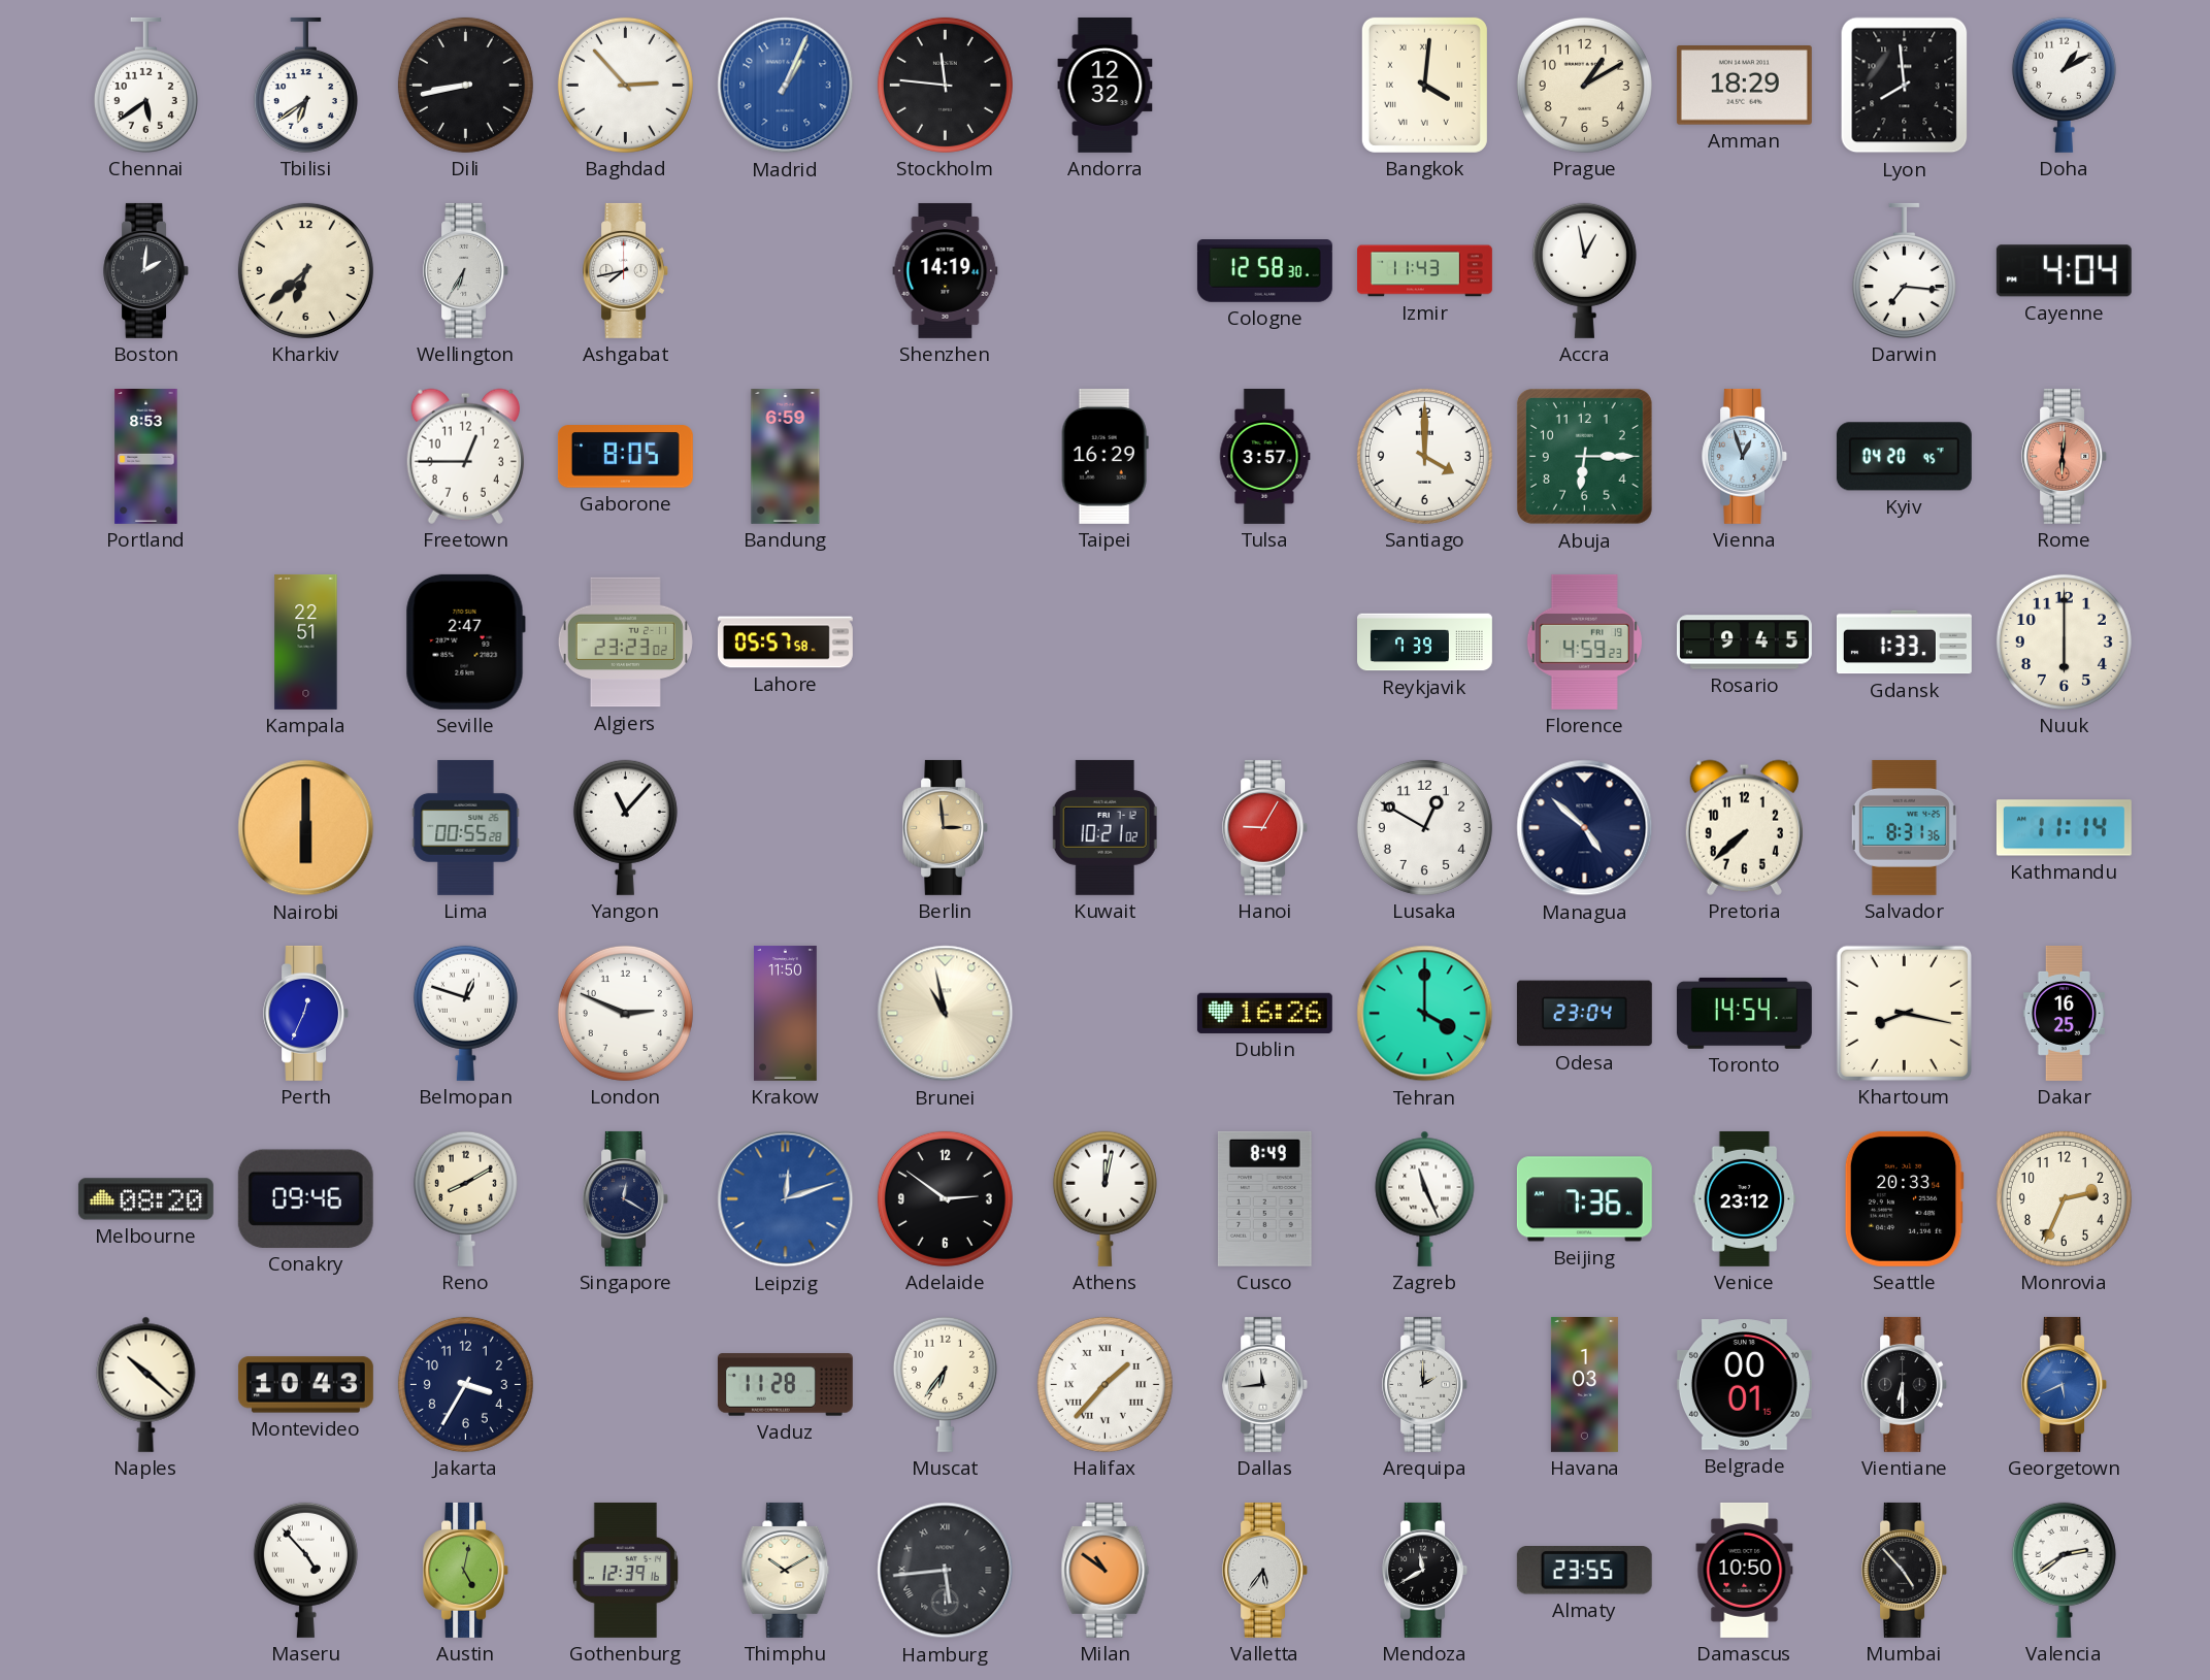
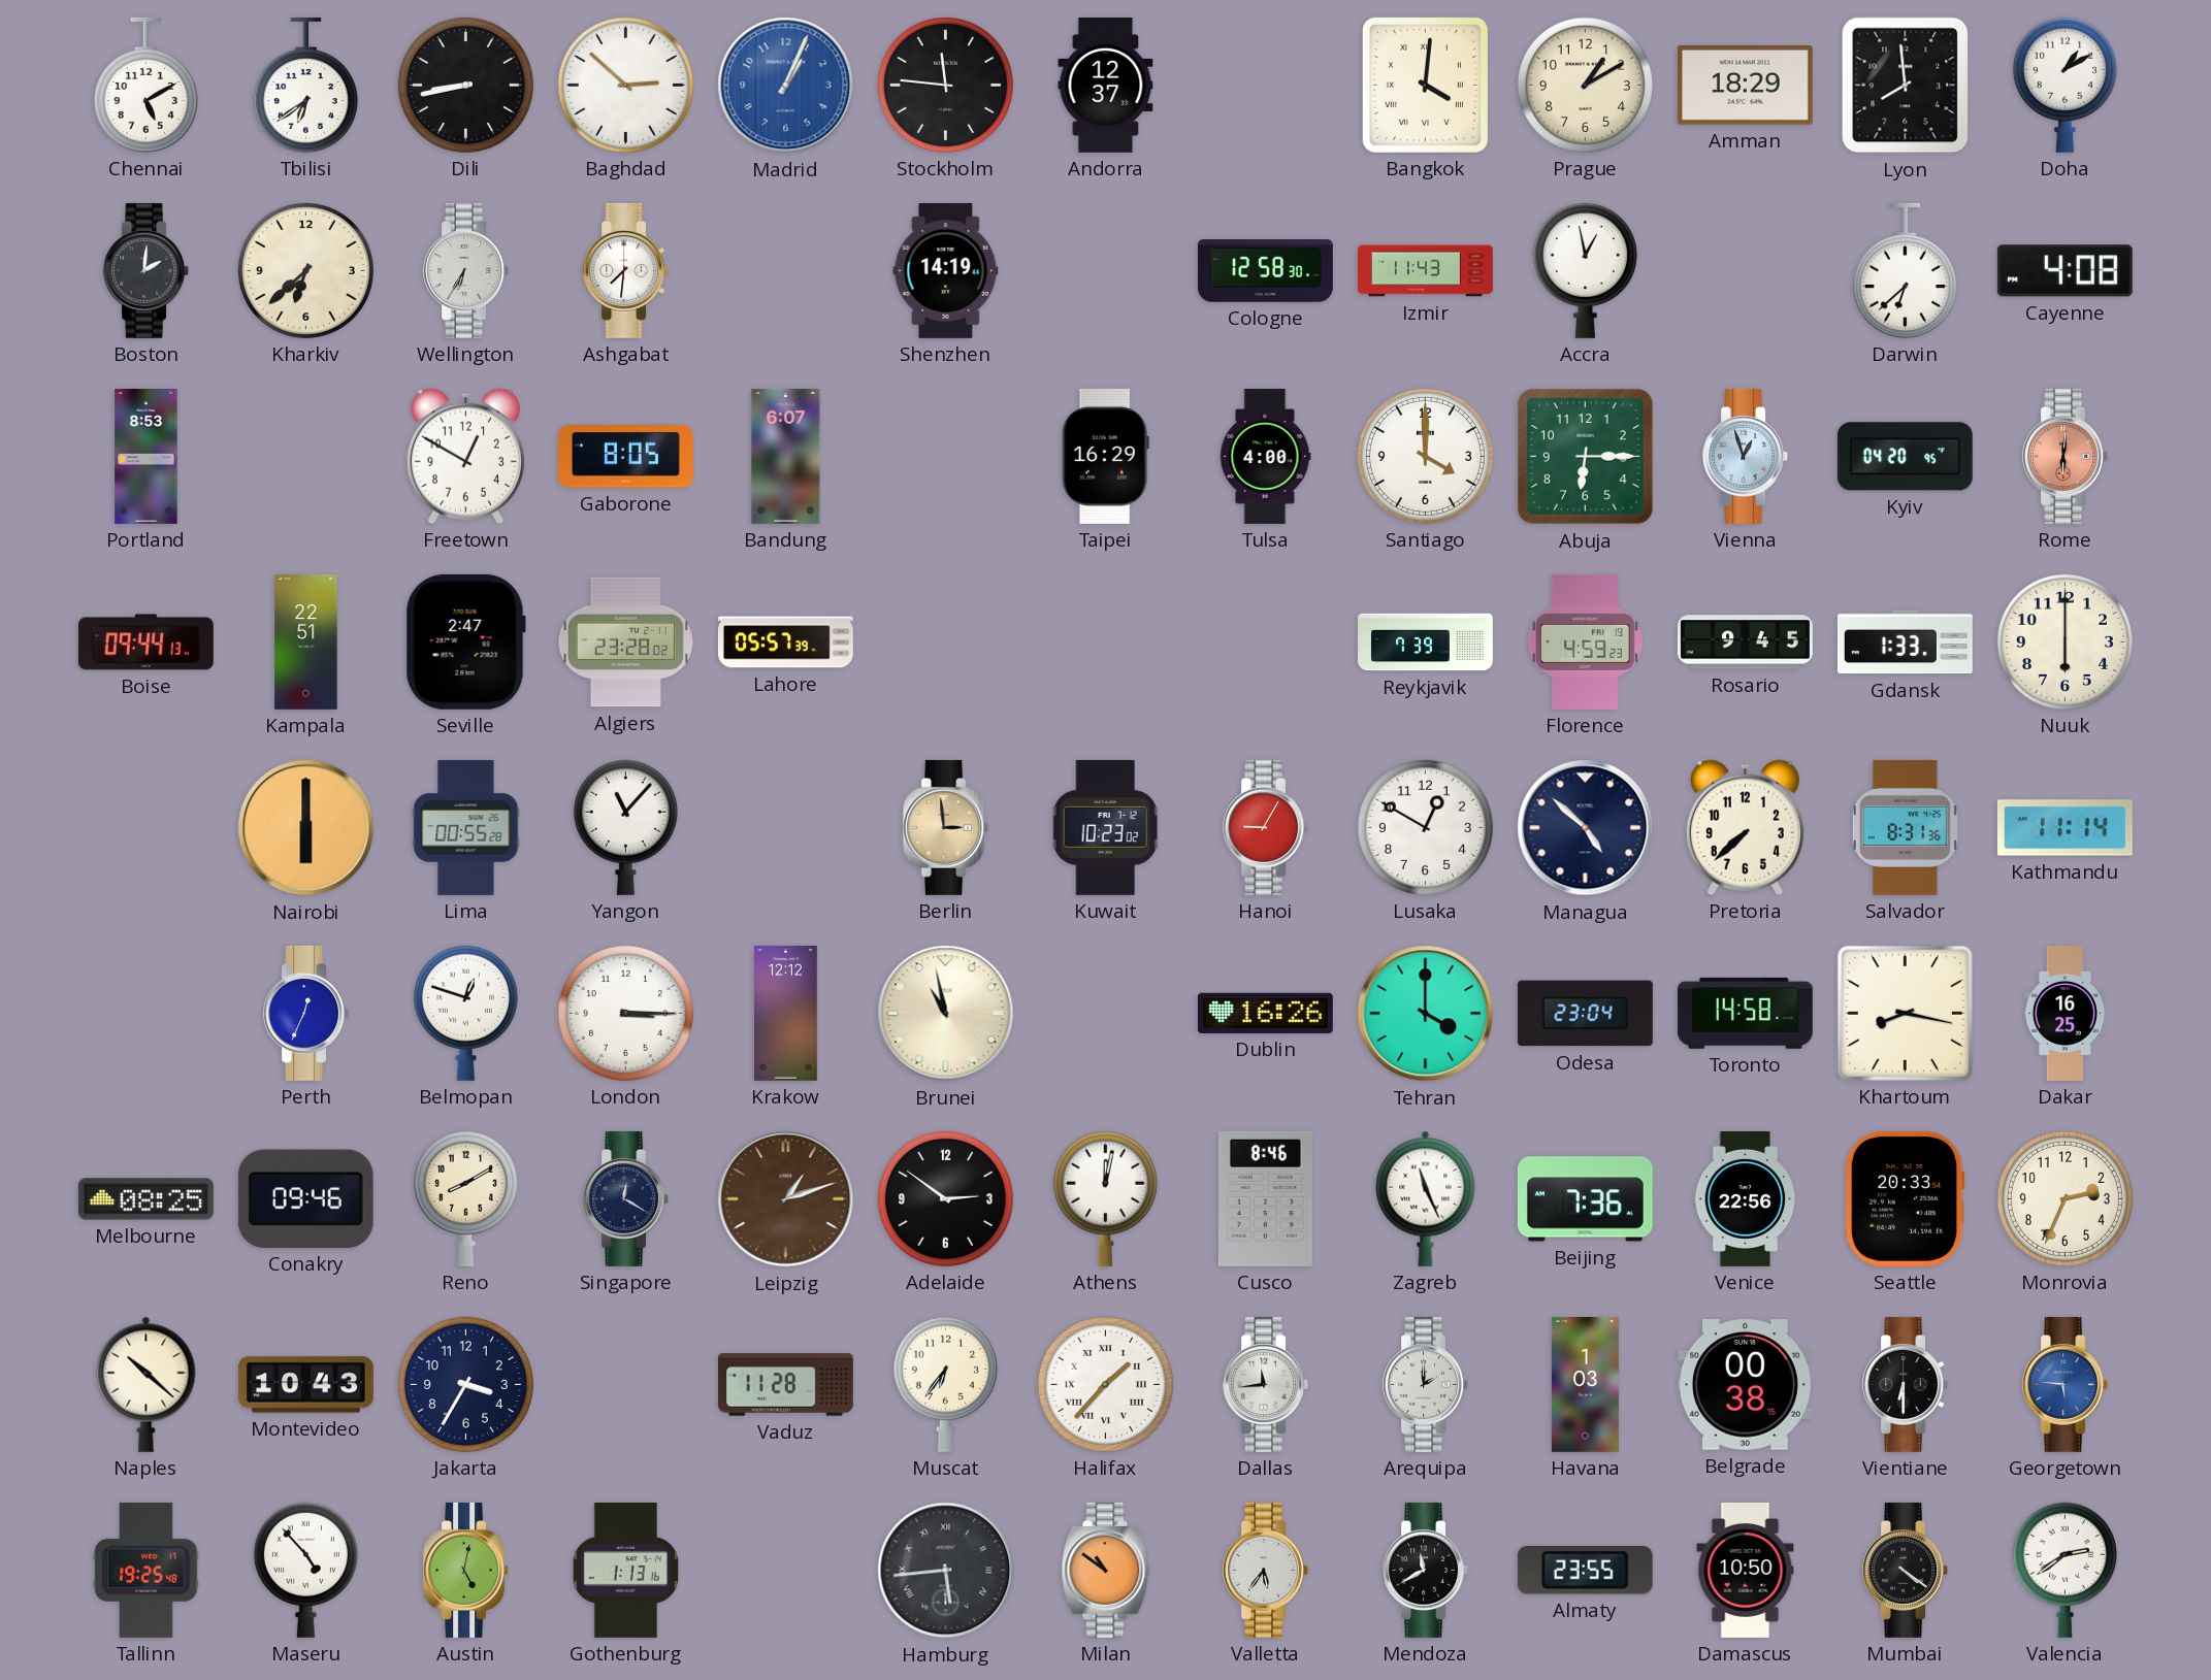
Chennai: 5:39 -> 5:10
Baghdad: 2:53 -> 2:52
Andorra: 12:32 -> 12:37
Ashgabat: 7:43 -> 7:31
Darwin: 7:16 -> 6:38
Cayenne: 4:04 -> 4:08
Freetown: 12:45 -> 12:50
Bandung: 6:59 -> 6:07
Tulsa: 3:57 -> 4:00
Boise: none -> 09:44
Algiers: 23:23 -> 23:28
Lahore: 05:57:58 -> 05:57:39
Kuwait: 10:21 -> 10:23
London: 2:49 -> 3:15
Krakow: 11:50 -> 12:12
Toronto: 14:54 -> 14:58
Melbourne: 08:20 -> 08:25
Leipzig: 12:12 -> 1:12
Leipzig dial: blue -> brown
Cusco: 8:49 -> 8:46
Venice: 23:12 -> 22:56
Belgrade: 00:01 -> 00:38
Georgetown: 5:41 -> 5:46
Tallinn: none -> 19:25
Gothenburg: 12:39 -> 1:13
Thimphu: 10:10 -> none
Mumbai: 4:53 -> 4:21
